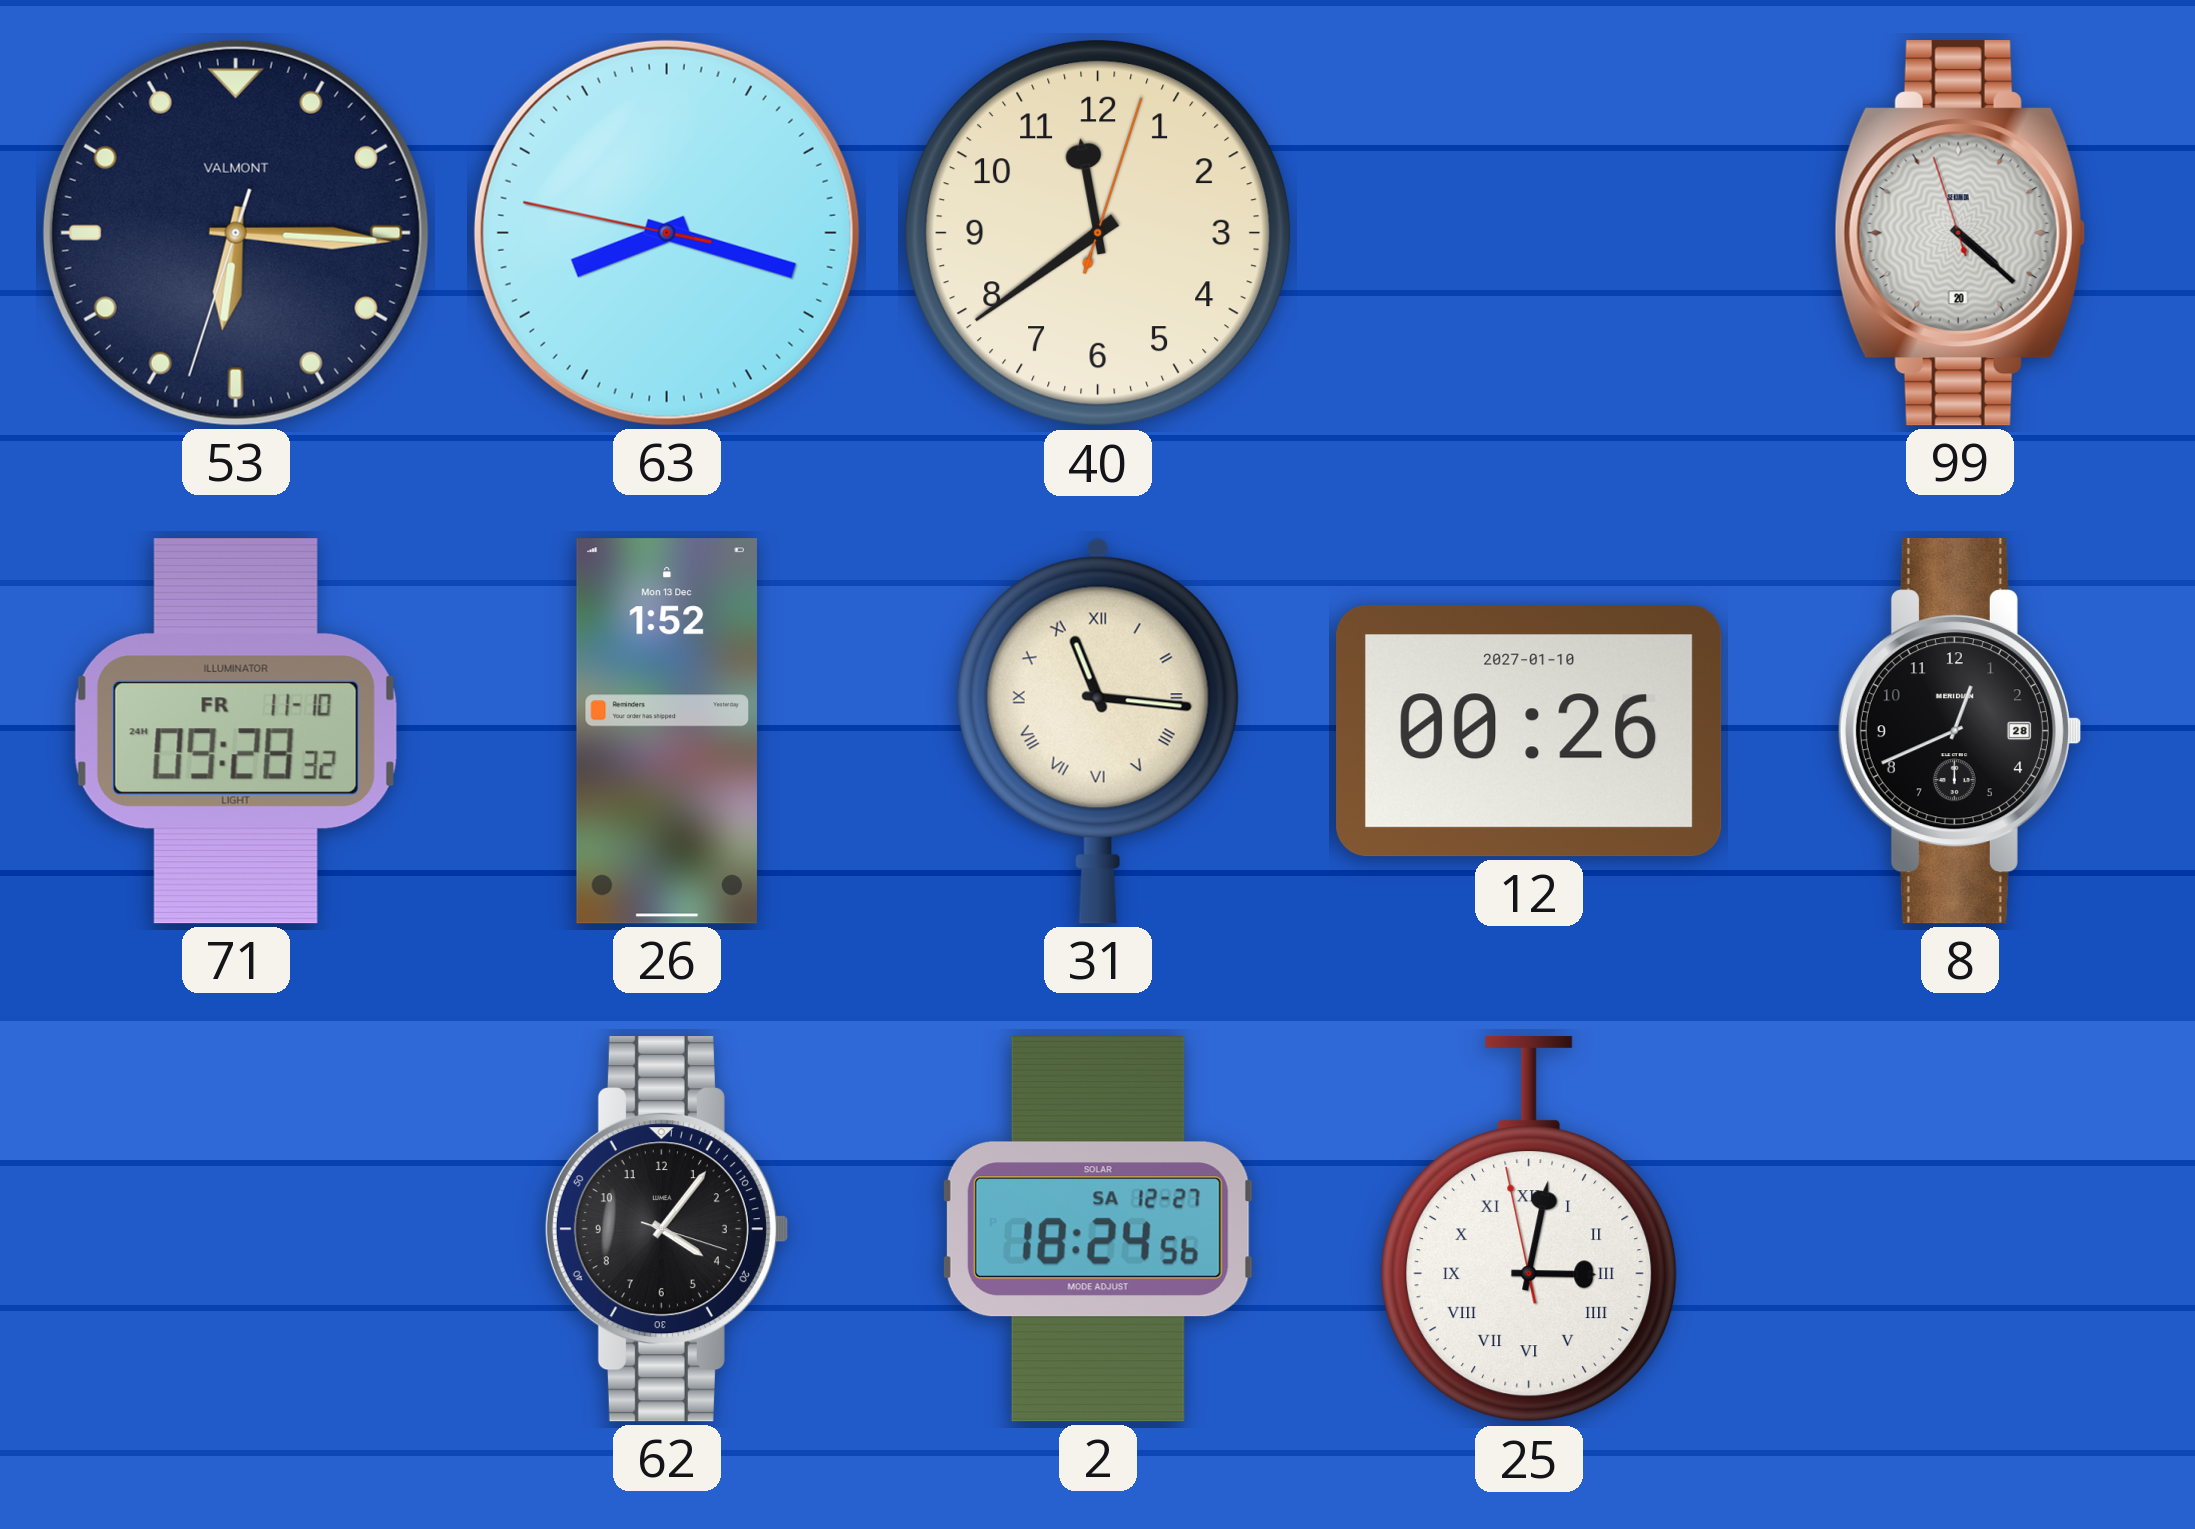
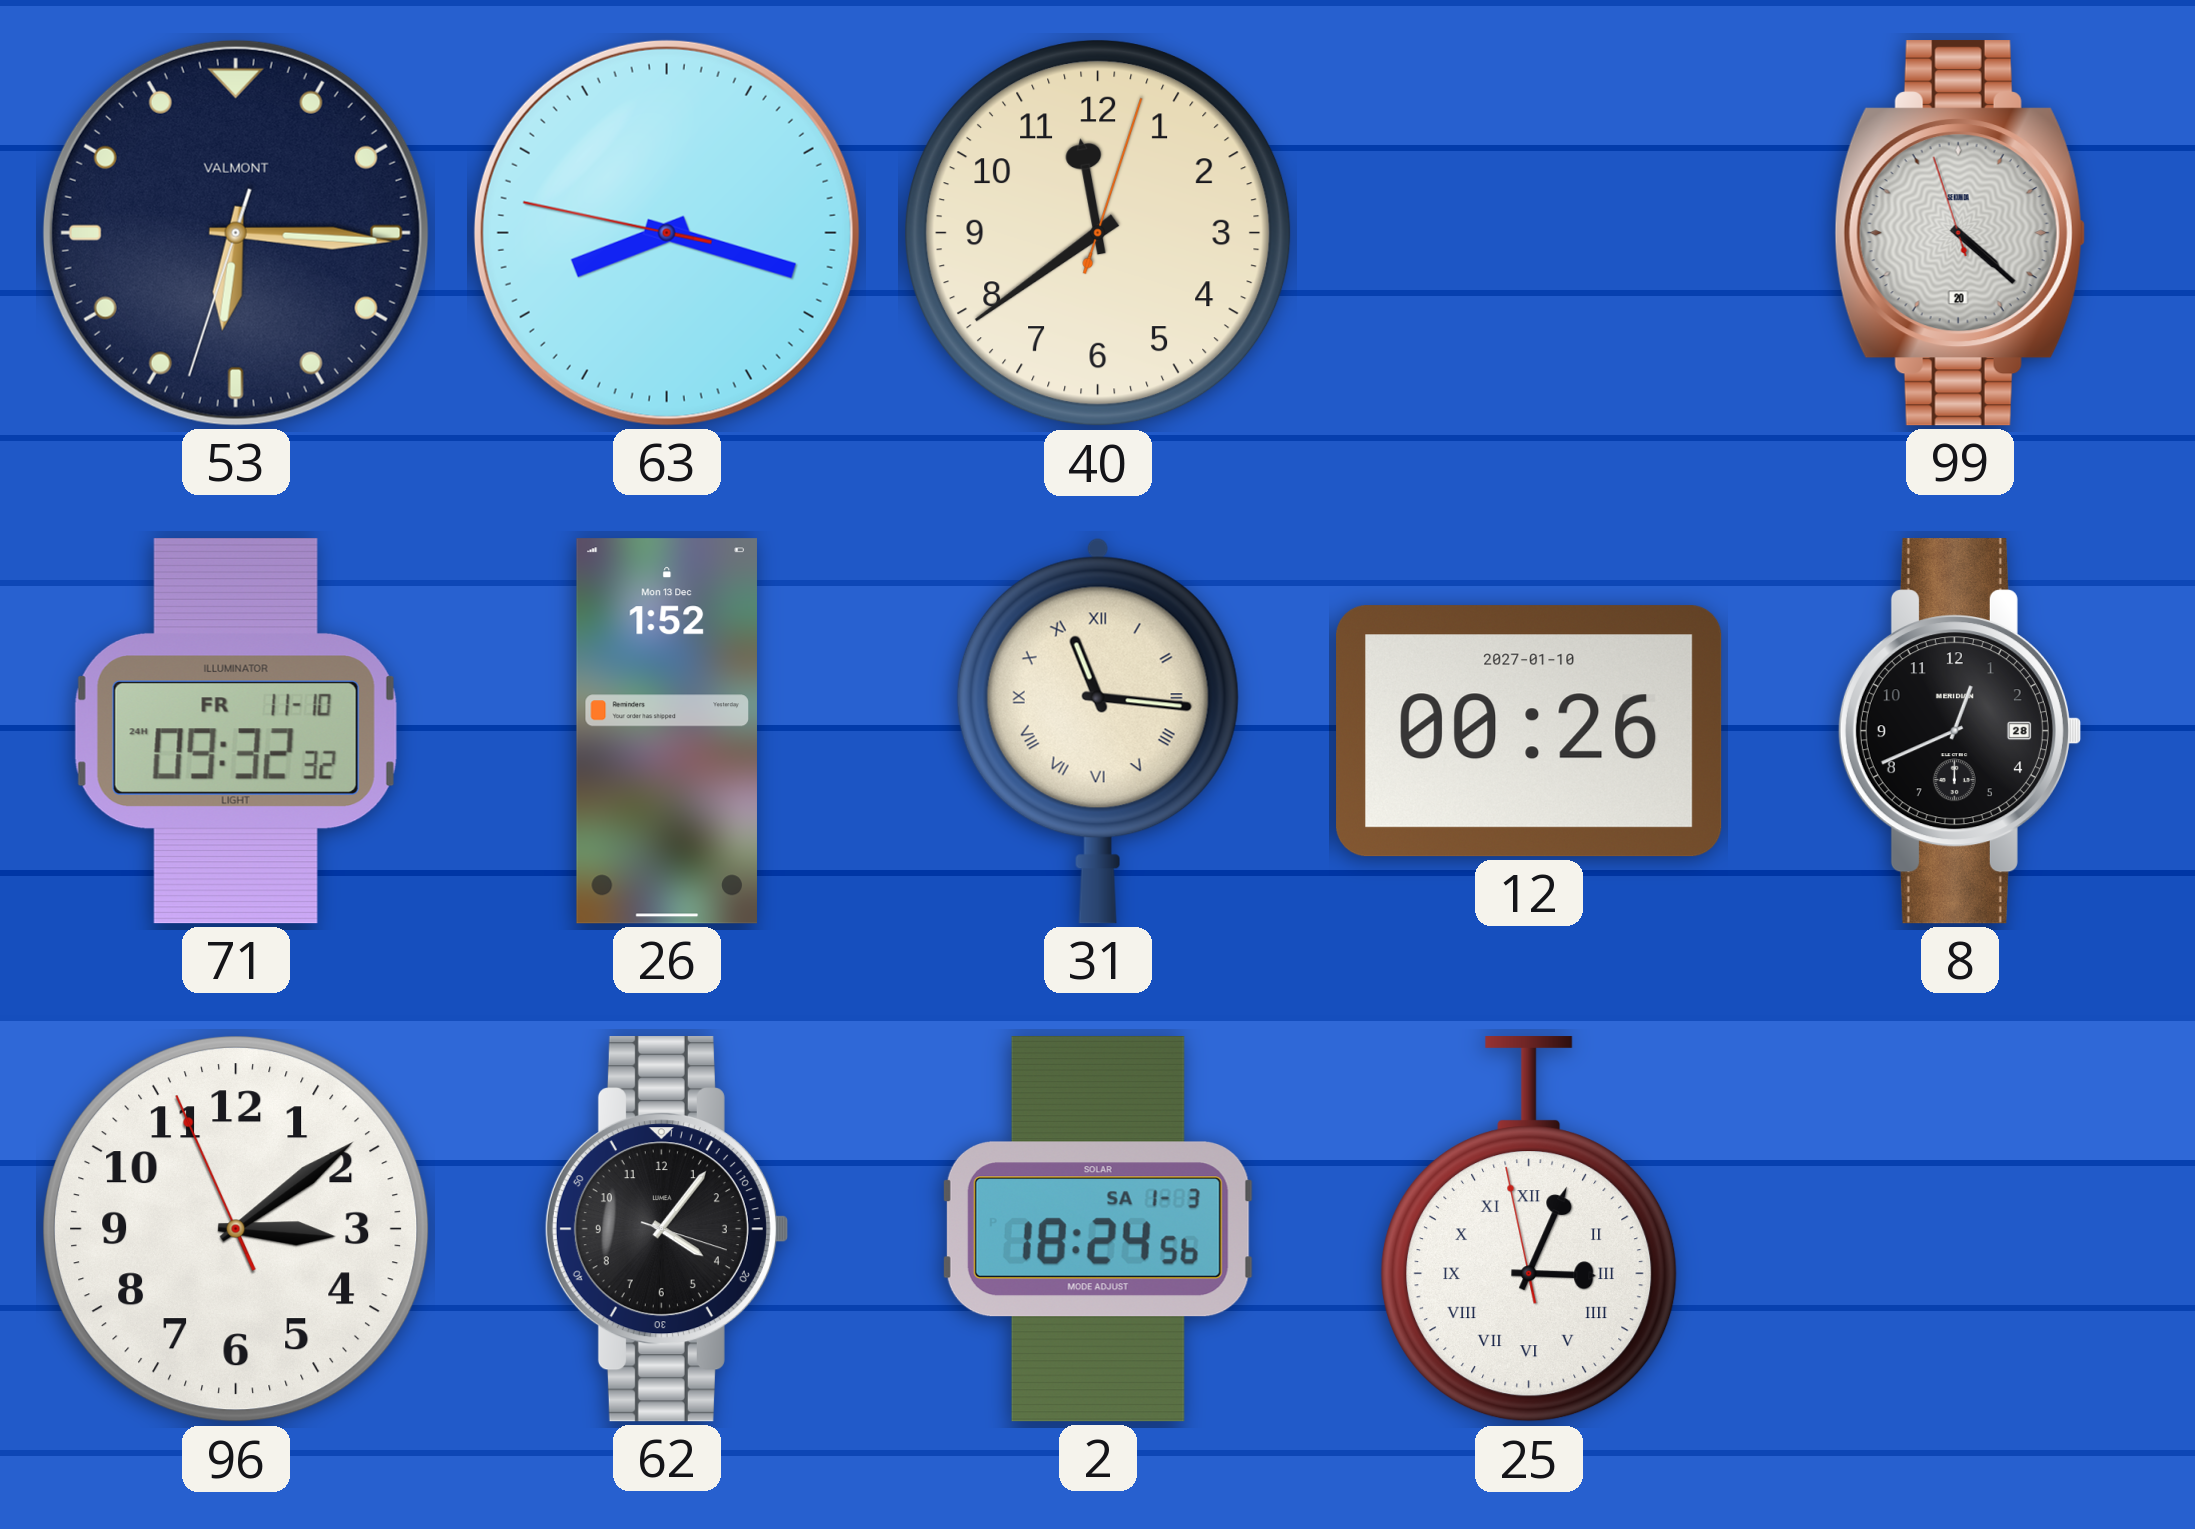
71: 09:28 -> 09:32
96: none -> 3:08
2 date: SA 12-27 -> SA 1-3
25: 3:01 -> 3:03
